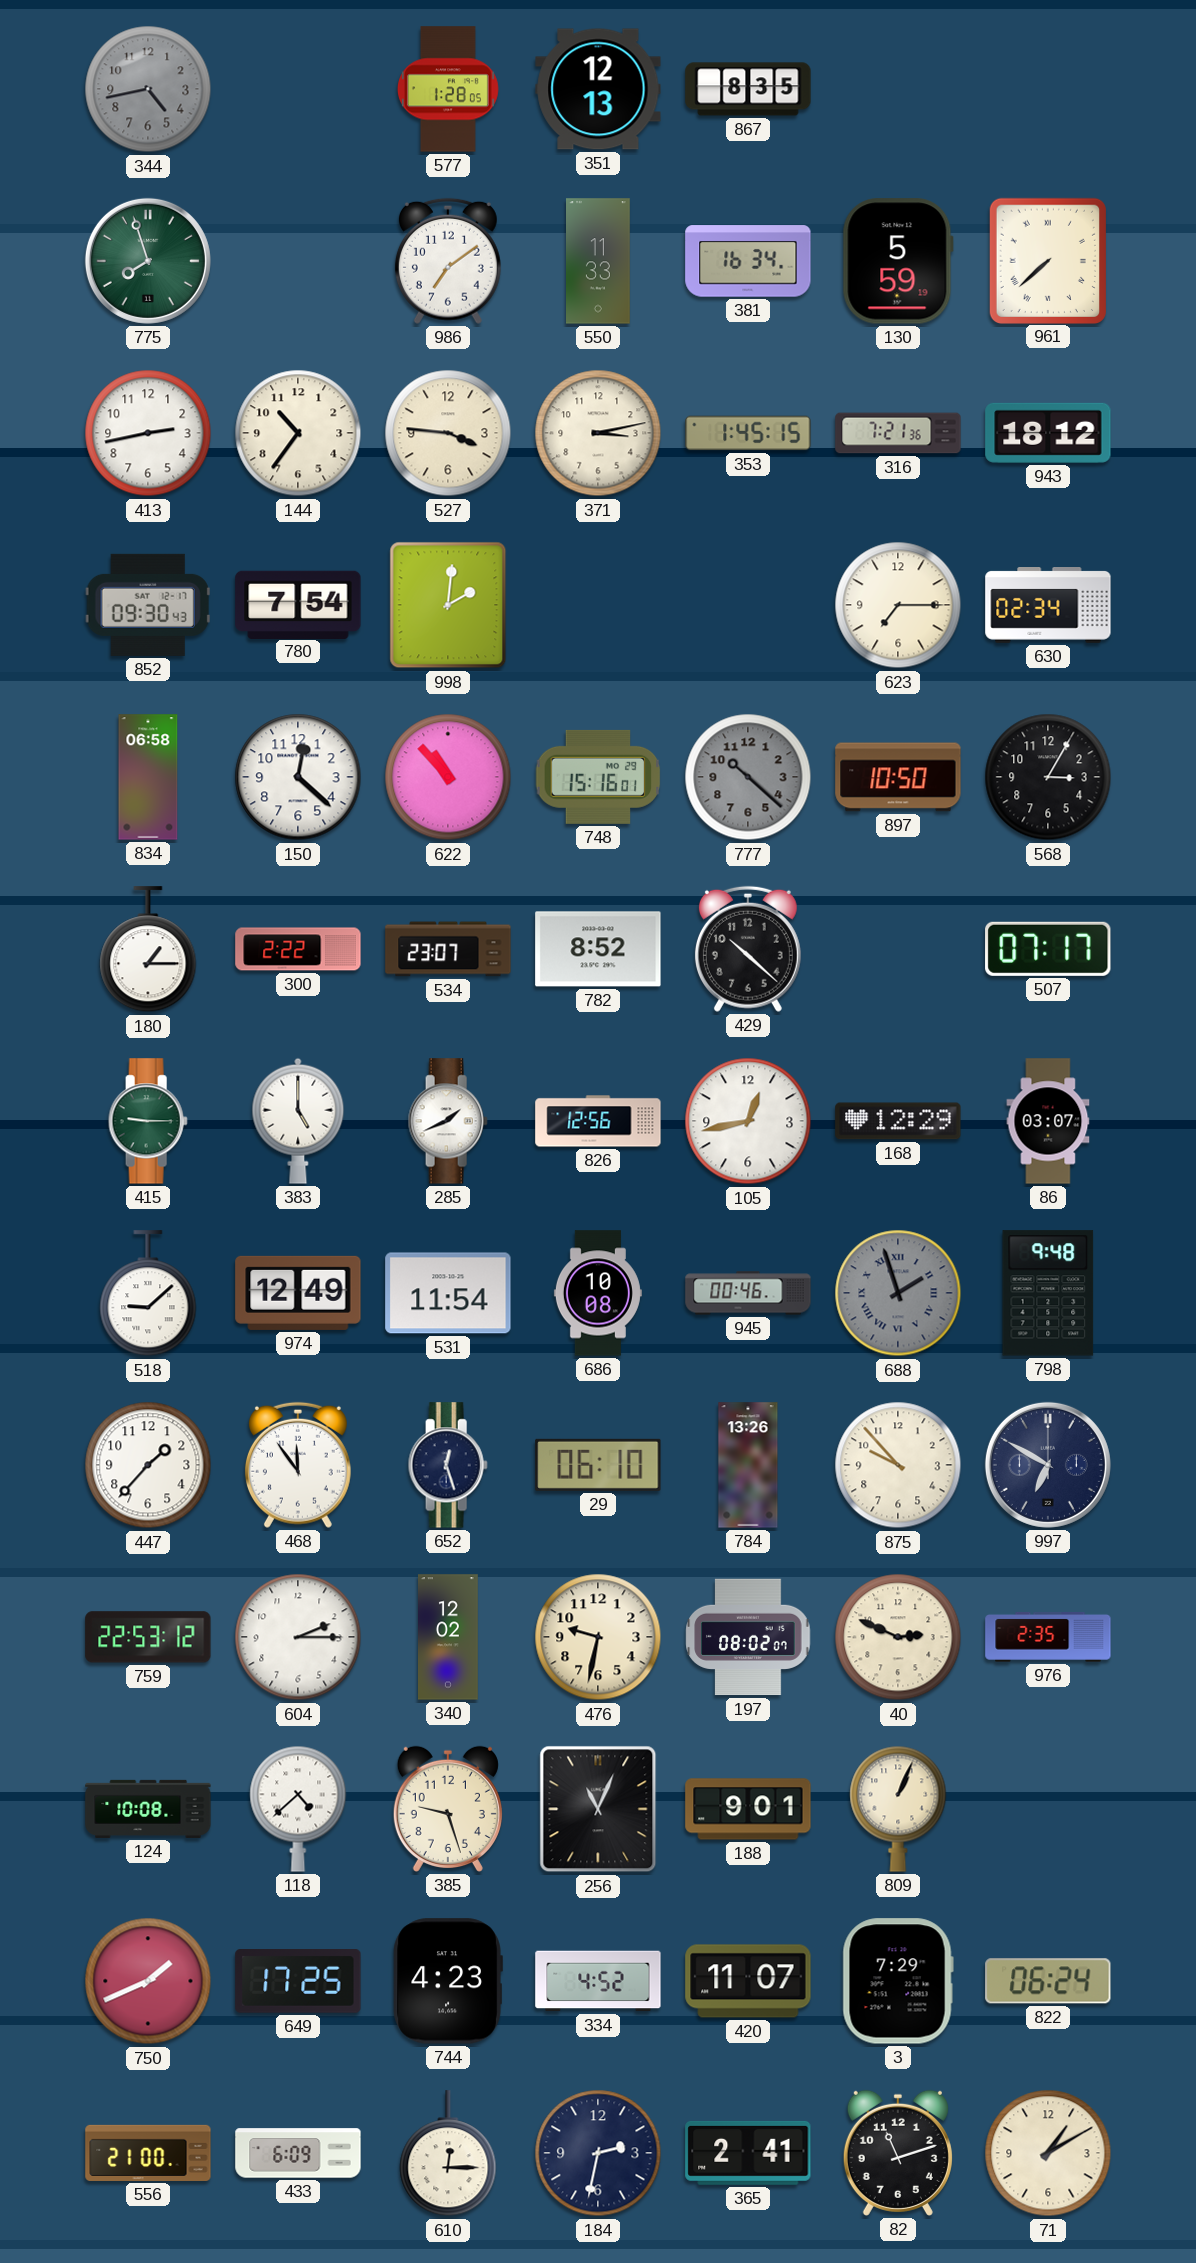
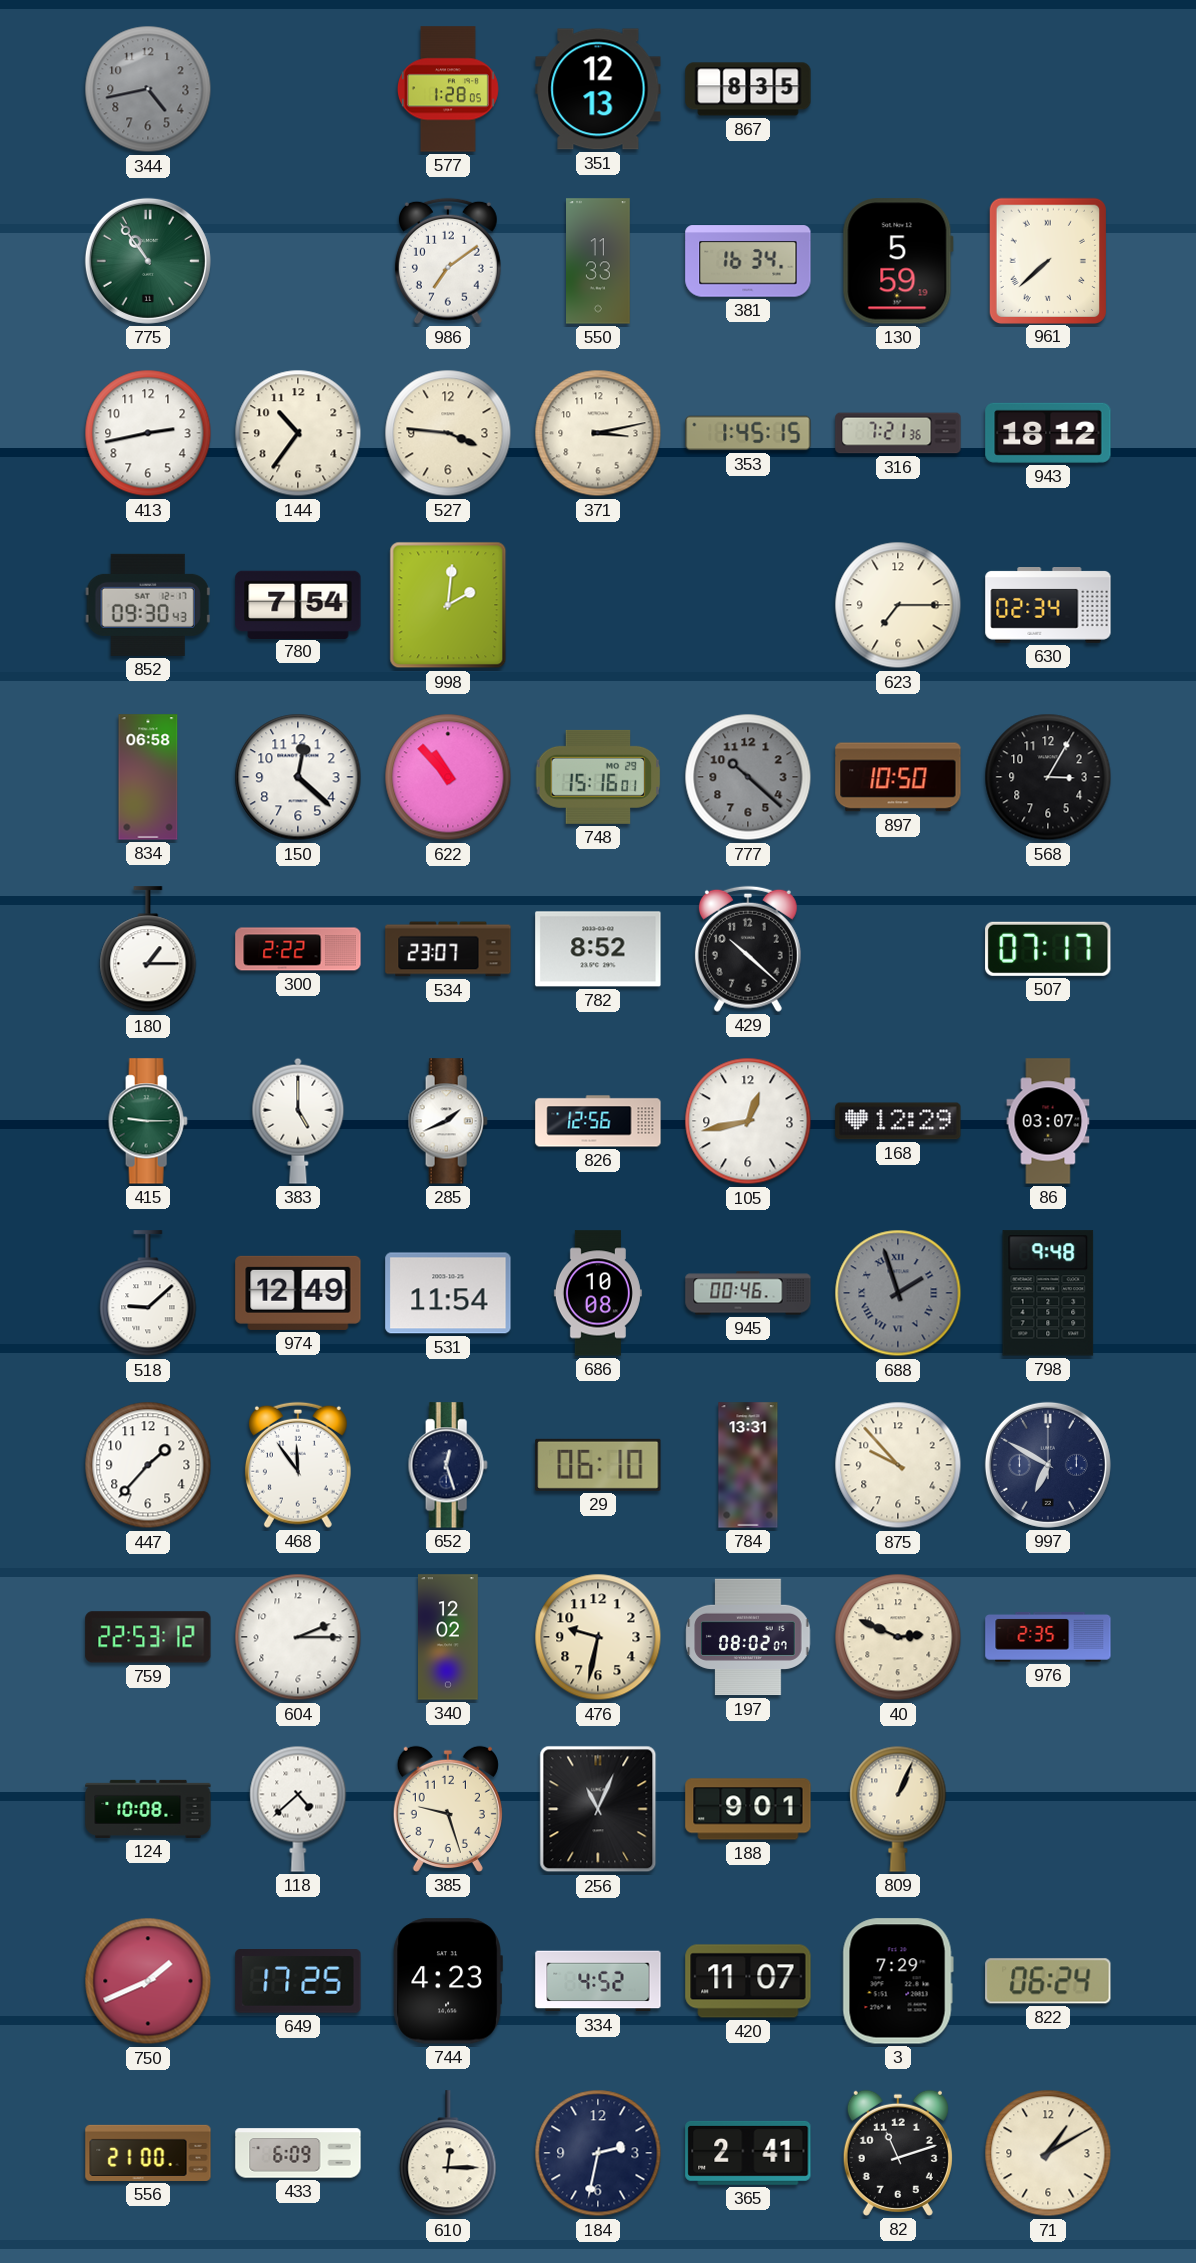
775: 7:57 -> 10:54
784: 13:26 -> 13:31
